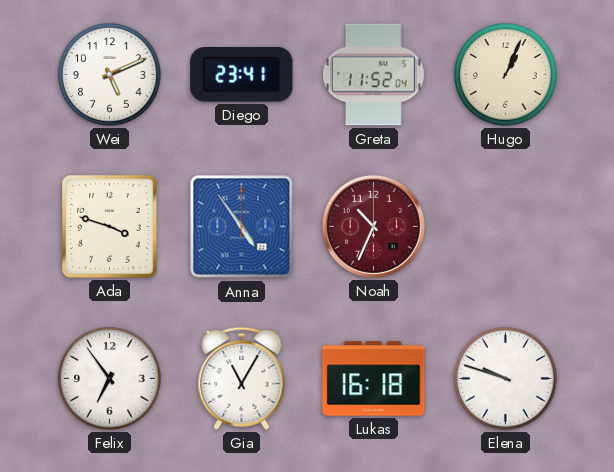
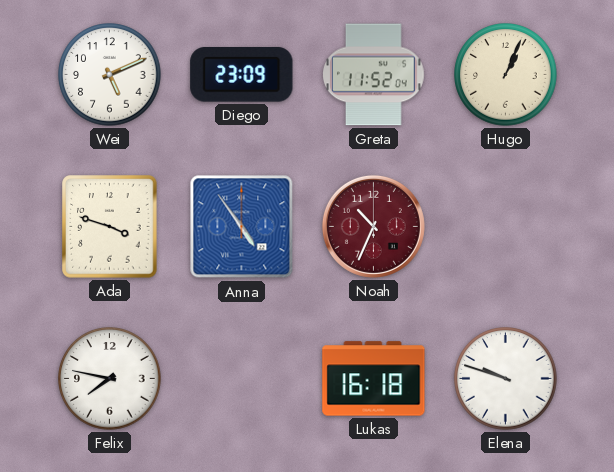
Diego: 23:41 -> 23:09
Felix: 6:54 -> 7:47
Gia: 11:05 -> none
